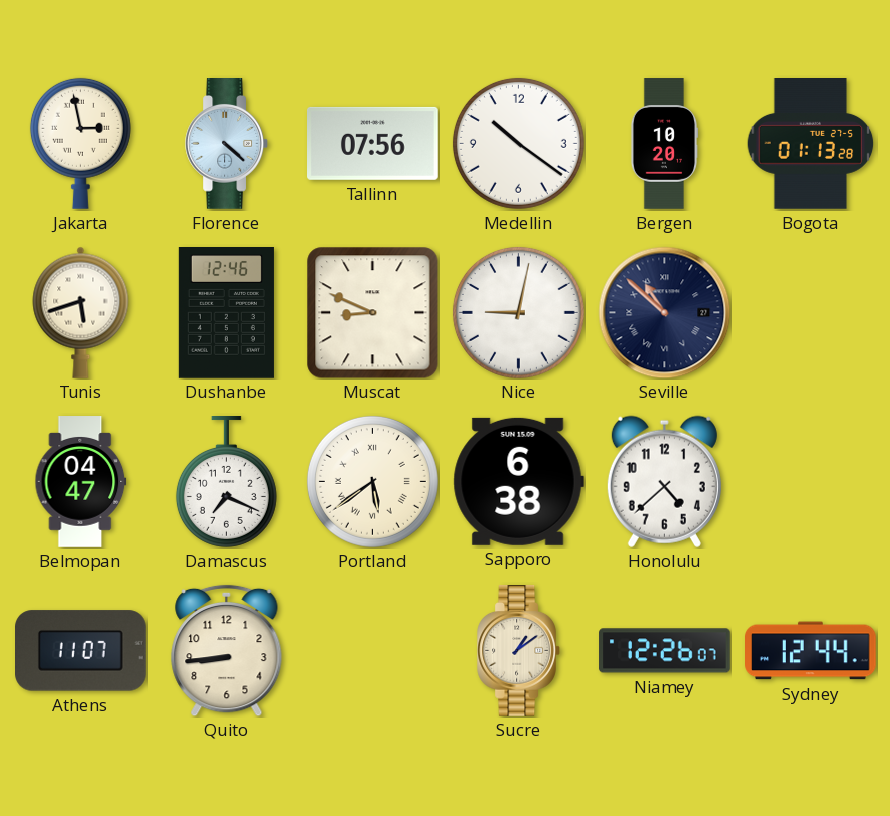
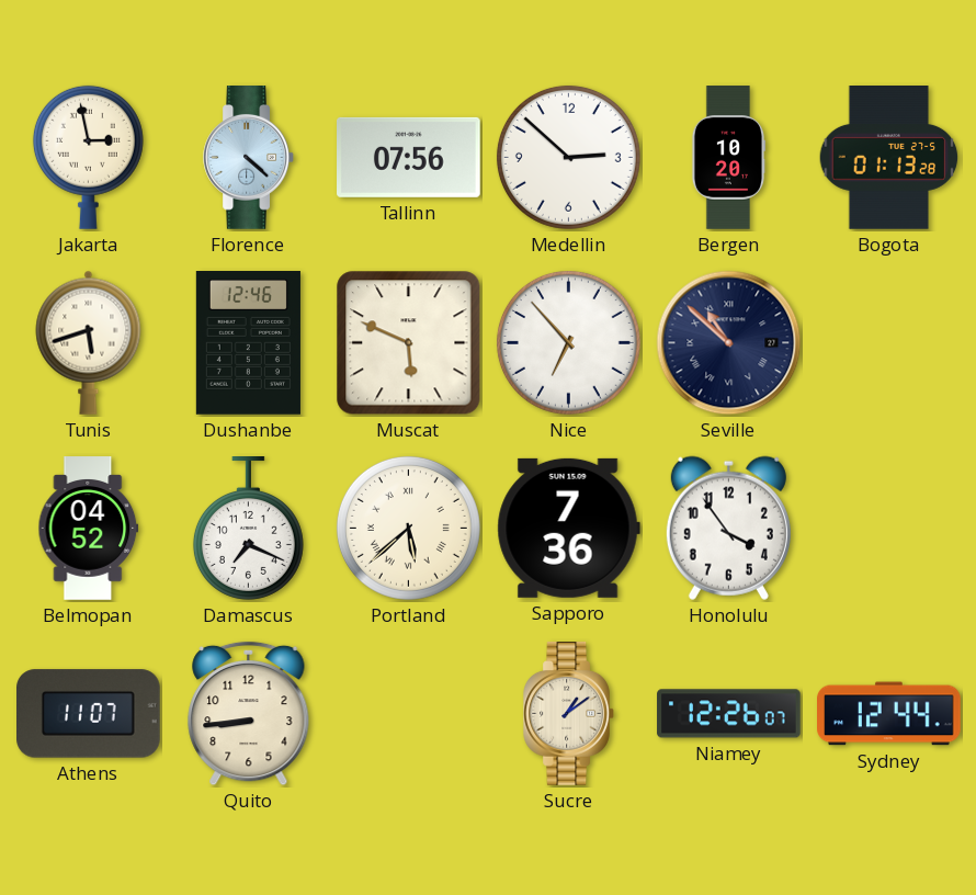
Medellin: 10:21 -> 2:52
Muscat: 8:49 -> 5:49
Nice: 9:02 -> 6:53
Belmopan: 04:47 -> 04:52
Portland: 5:39 -> 5:38
Sapporo: 6:38 -> 7:36
Honolulu: 4:38 -> 3:54
